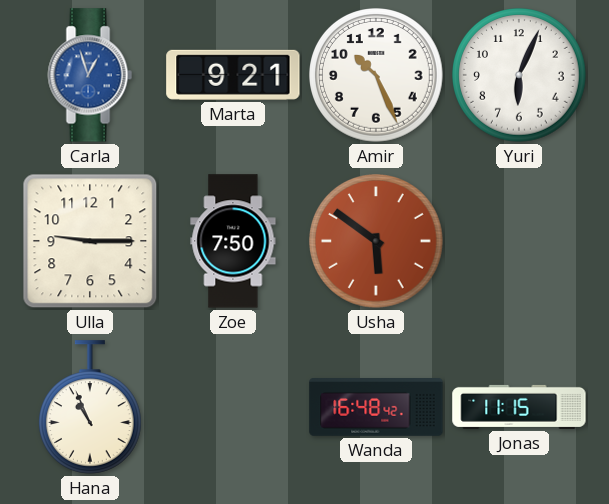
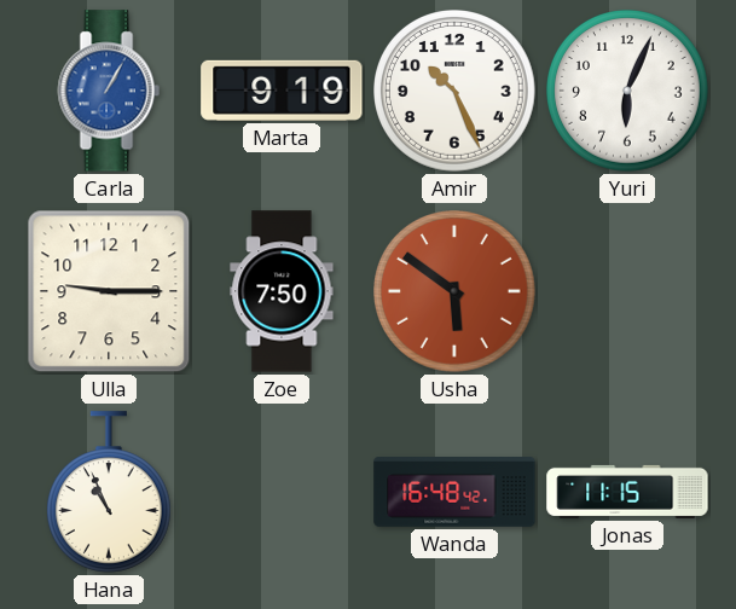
Carla: 12:57 -> 1:05
Marta: 9:21 -> 9:19
